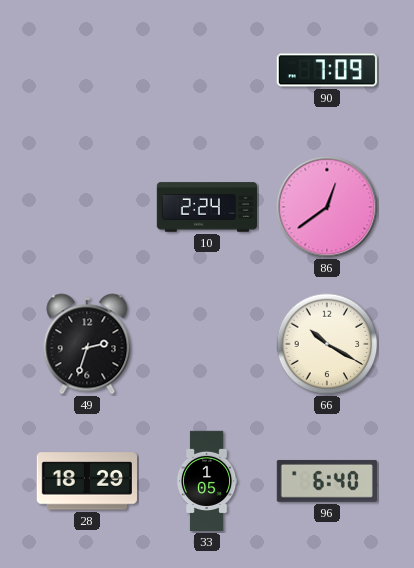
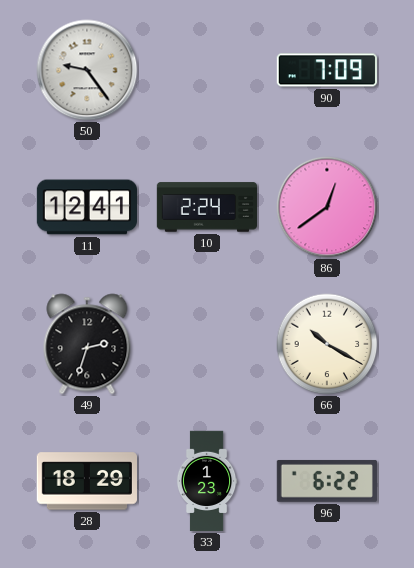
50: none -> 9:24
11: none -> 12:41
33: 1:05 -> 1:23
96: 6:40 -> 6:22
